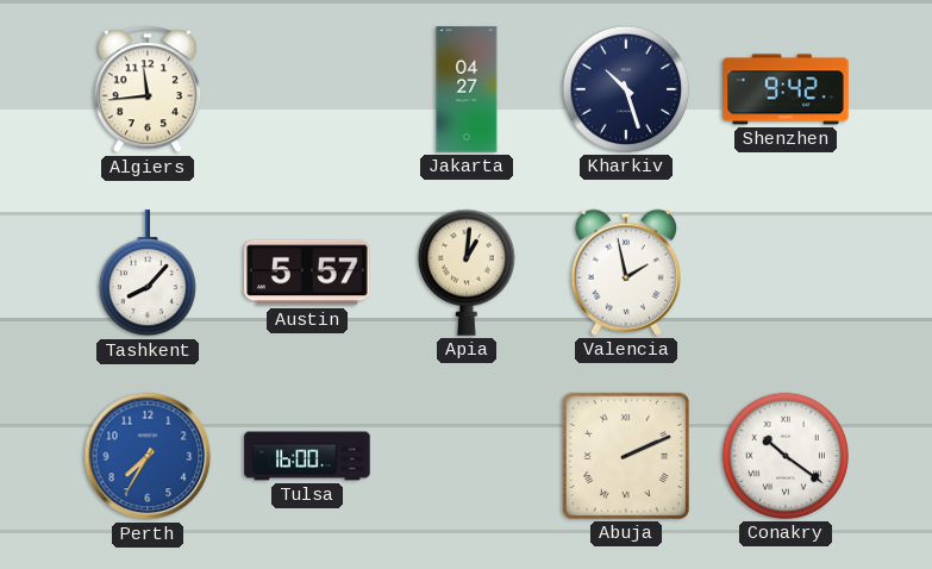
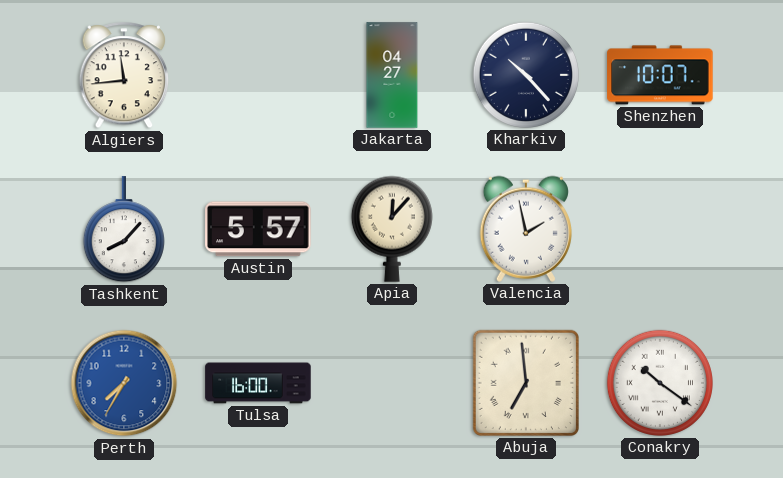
Kharkiv: 10:27 -> 10:23
Shenzhen: 9:42 -> 10:07
Apia: 1:01 -> 12:07
Abuja: 2:11 -> 6:59
